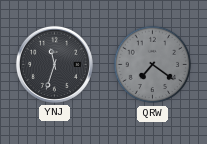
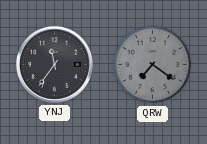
YNJ: 11:33 -> 11:36
